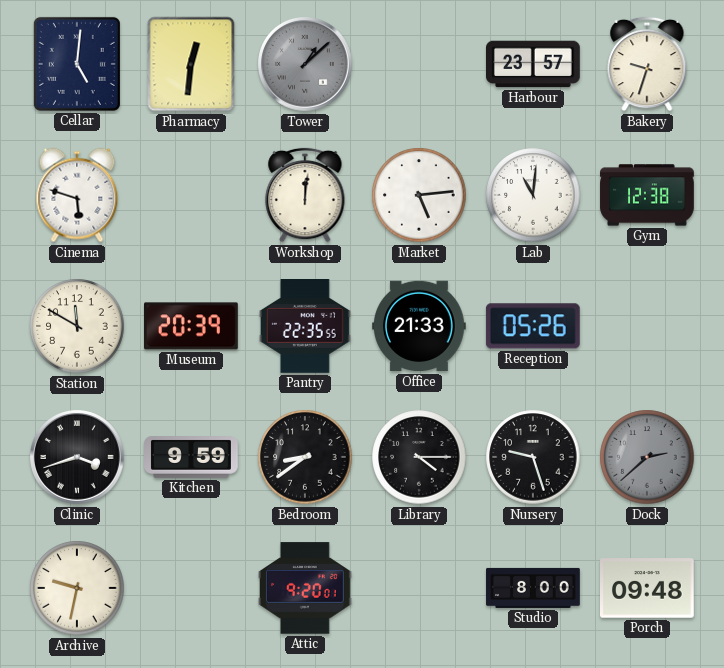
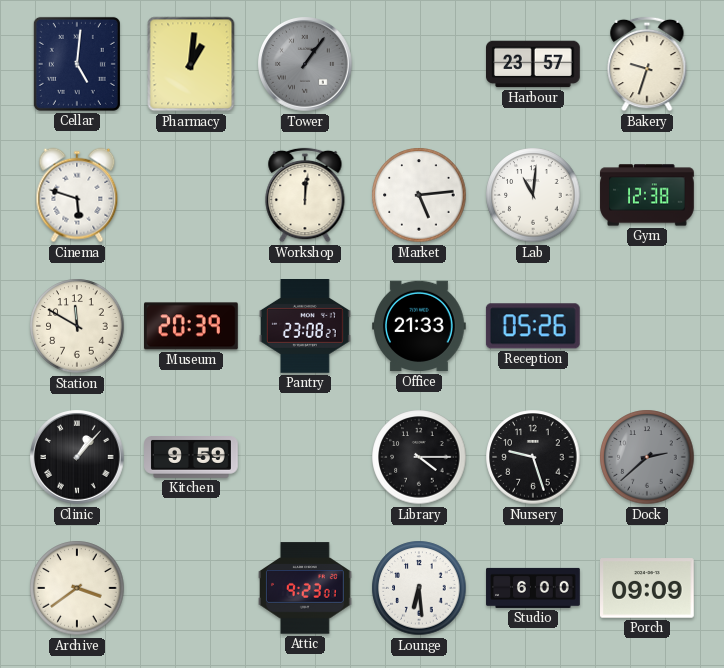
Pharmacy: 12:31 -> 1:01
Tower: 1:08 -> 1:06
Pantry: 22:35 -> 23:08
Clinic: 3:42 -> 1:07
Bedroom: 8:39 -> none
Archive: 9:32 -> 3:39
Attic: 9:20 -> 9:23
Lounge: none -> 6:29
Studio: 8:00 -> 6:00
Porch: 09:48 -> 09:09
